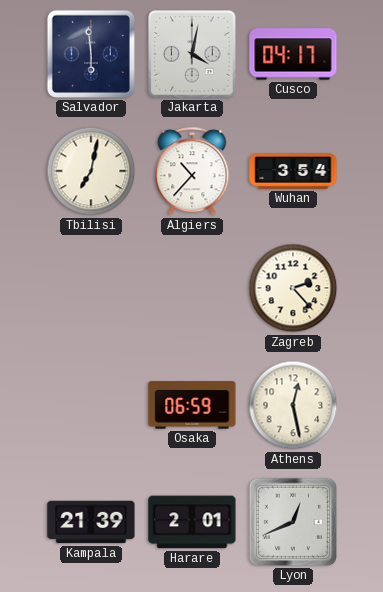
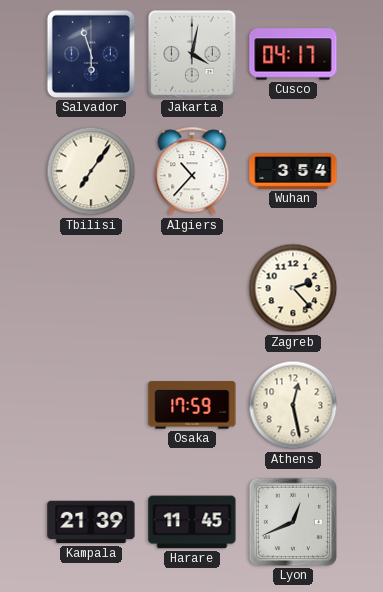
Salvador: 5:59 -> 5:57
Tbilisi: 7:02 -> 7:06
Osaka: 06:59 -> 17:59
Harare: 2:01 -> 11:45
